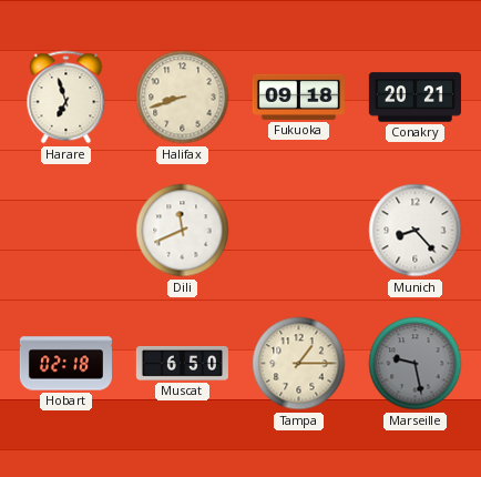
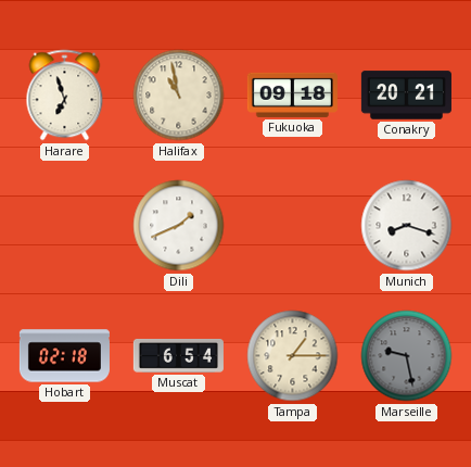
Halifax: 8:42 -> 10:58
Dili: 11:41 -> 1:41
Munich: 8:23 -> 8:18
Muscat: 6:50 -> 6:54
